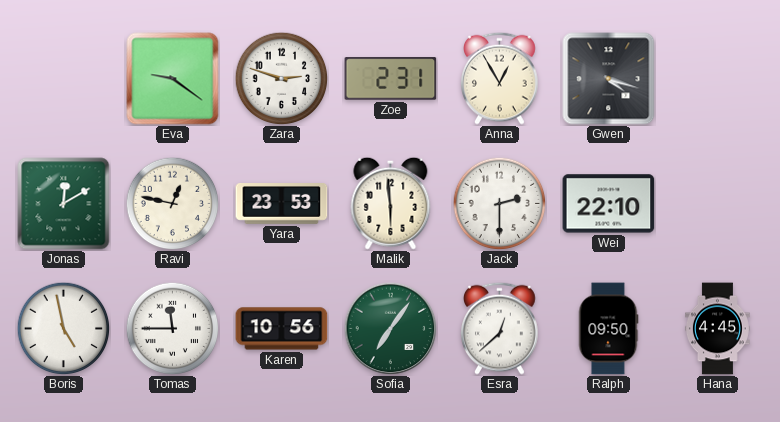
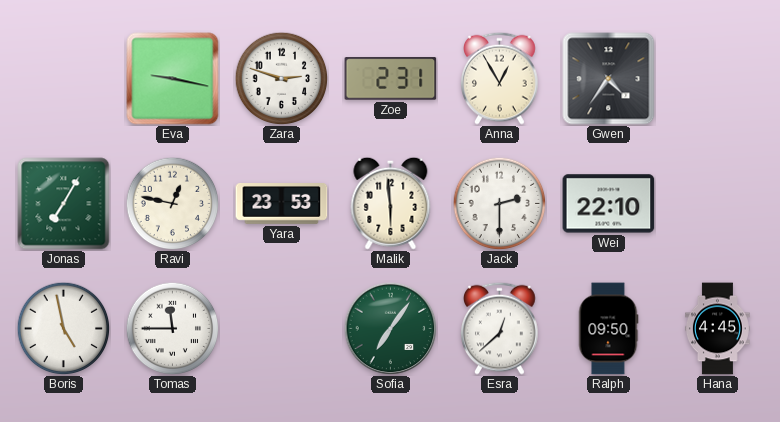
Eva: 9:21 -> 9:17
Gwen: 4:18 -> 4:36
Jonas: 12:10 -> 7:05
Karen: 10:56 -> none
